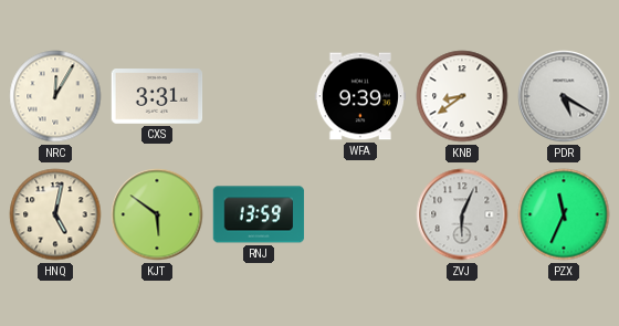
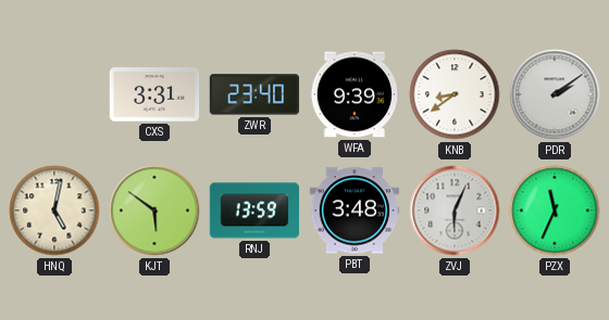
NRC: 12:05 -> none
ZWR: none -> 23:40
PDR: 5:20 -> 2:09
PBT: none -> 3:48
